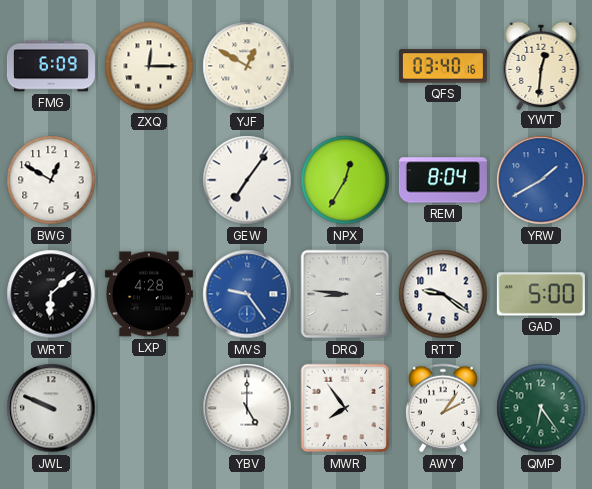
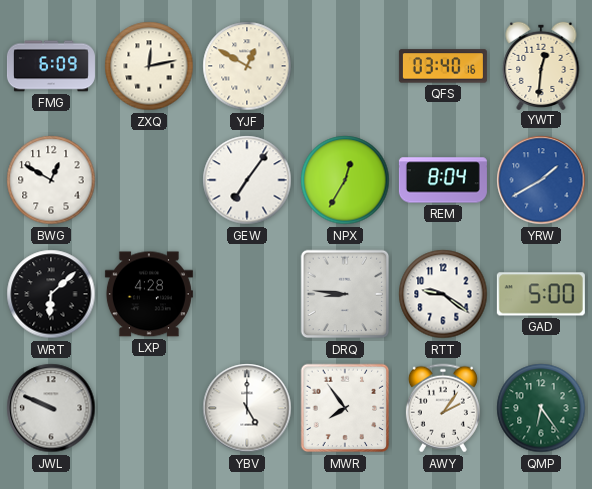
ZXQ: 12:15 -> 12:13
MVS: 9:24 -> none
